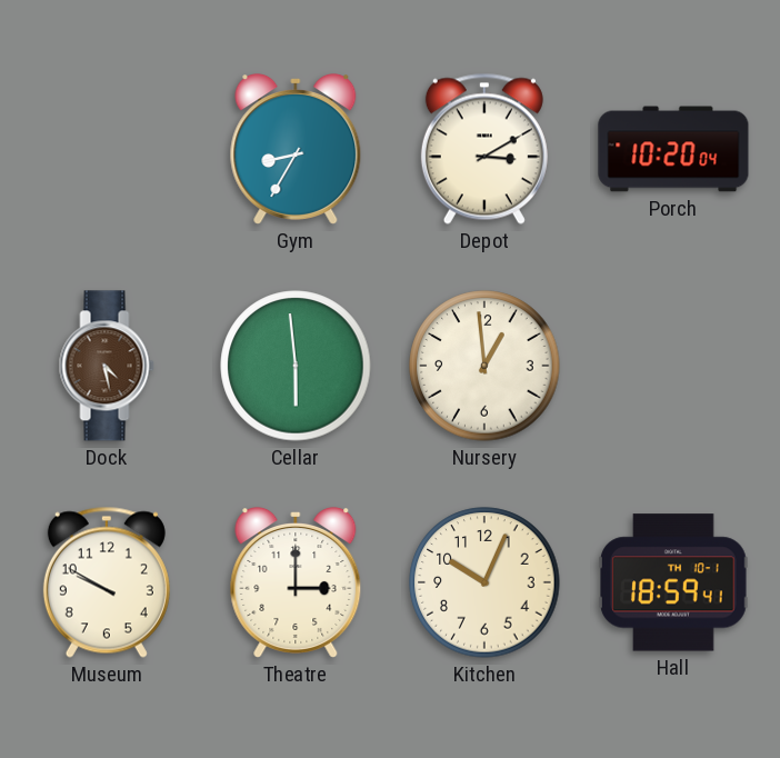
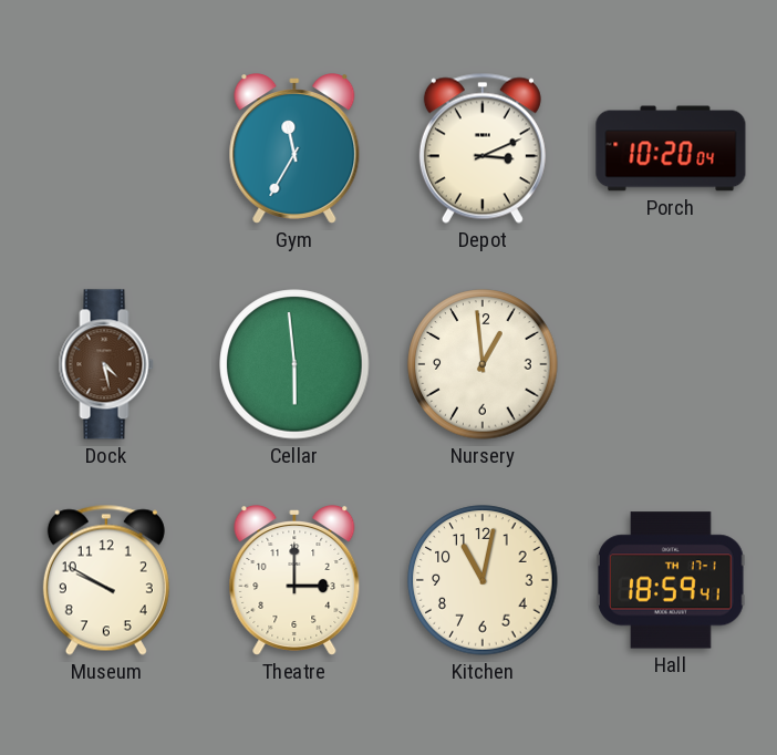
Gym: 8:35 -> 11:35
Depot: 3:10 -> 3:11
Kitchen: 10:04 -> 11:02
Hall date: TH 10-1 -> TH 17-1
